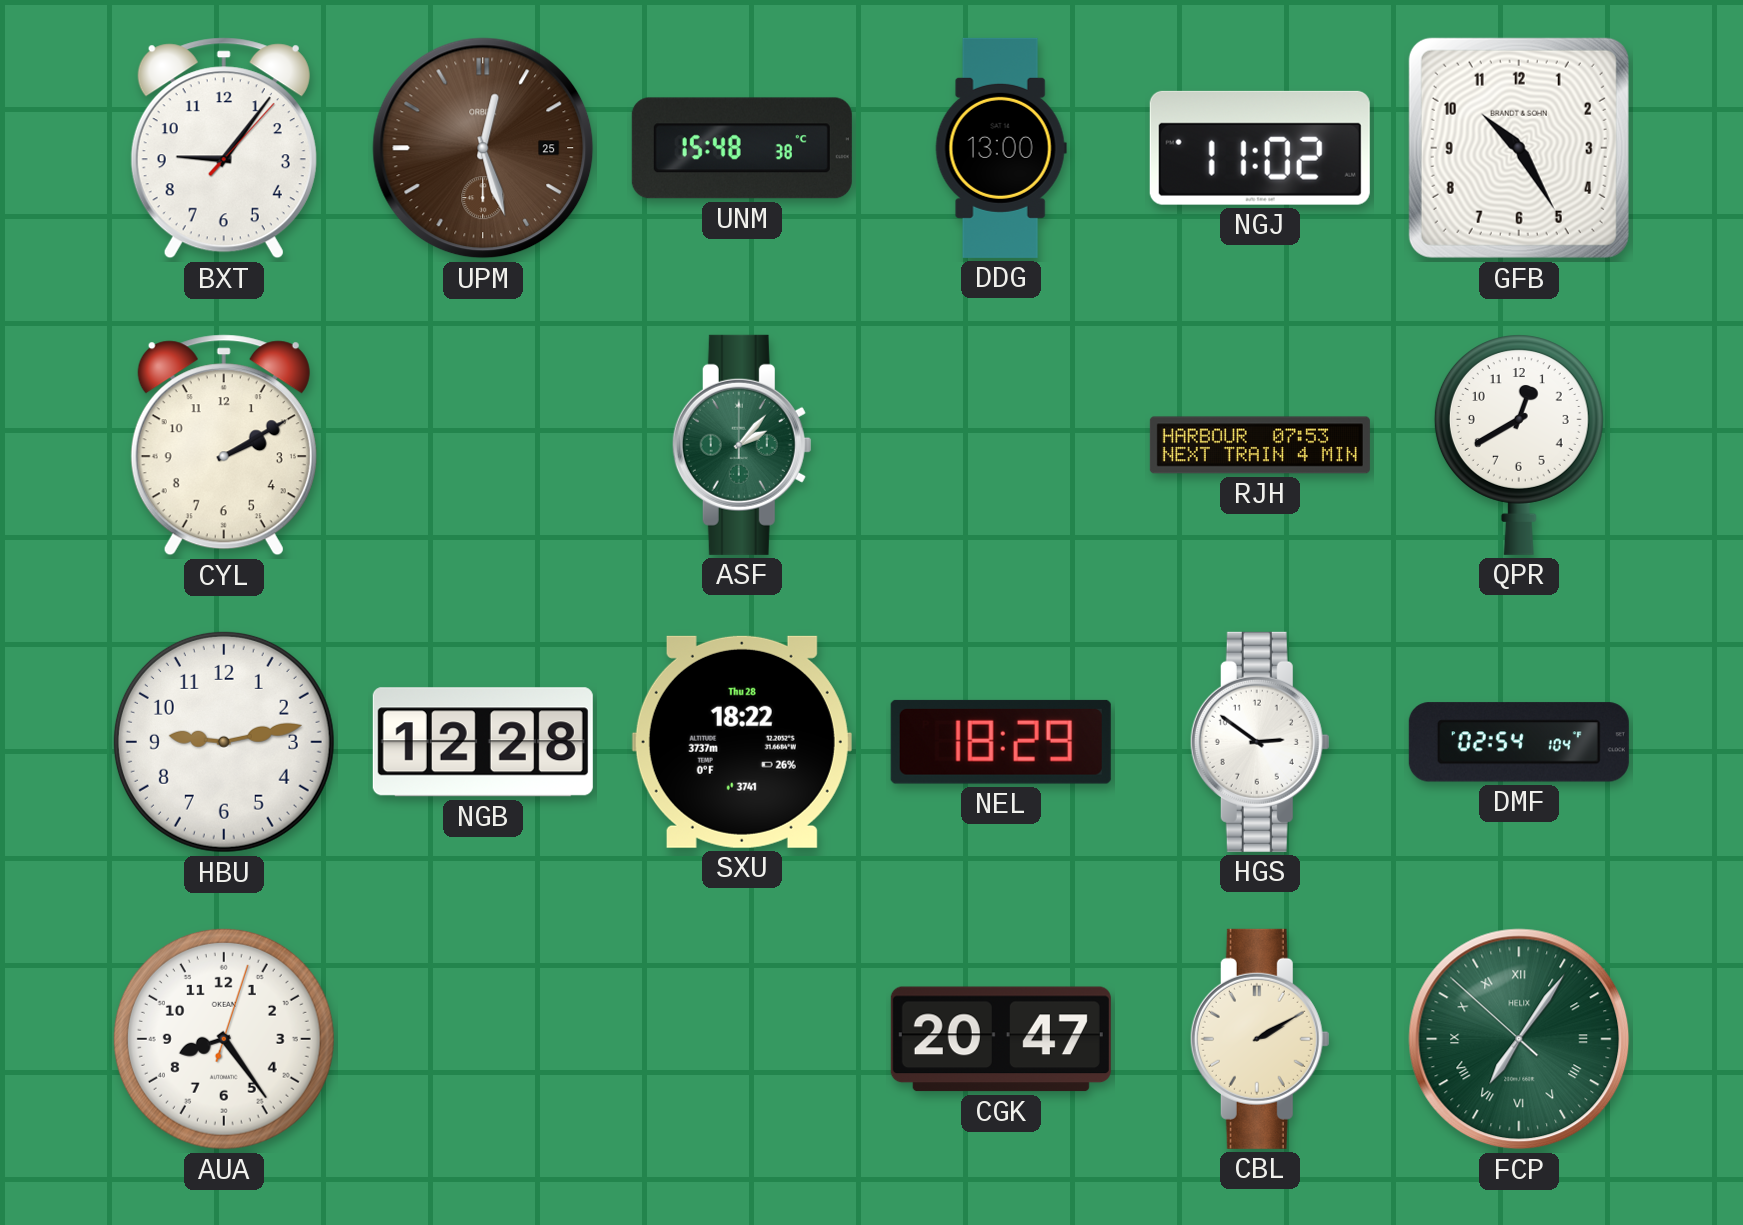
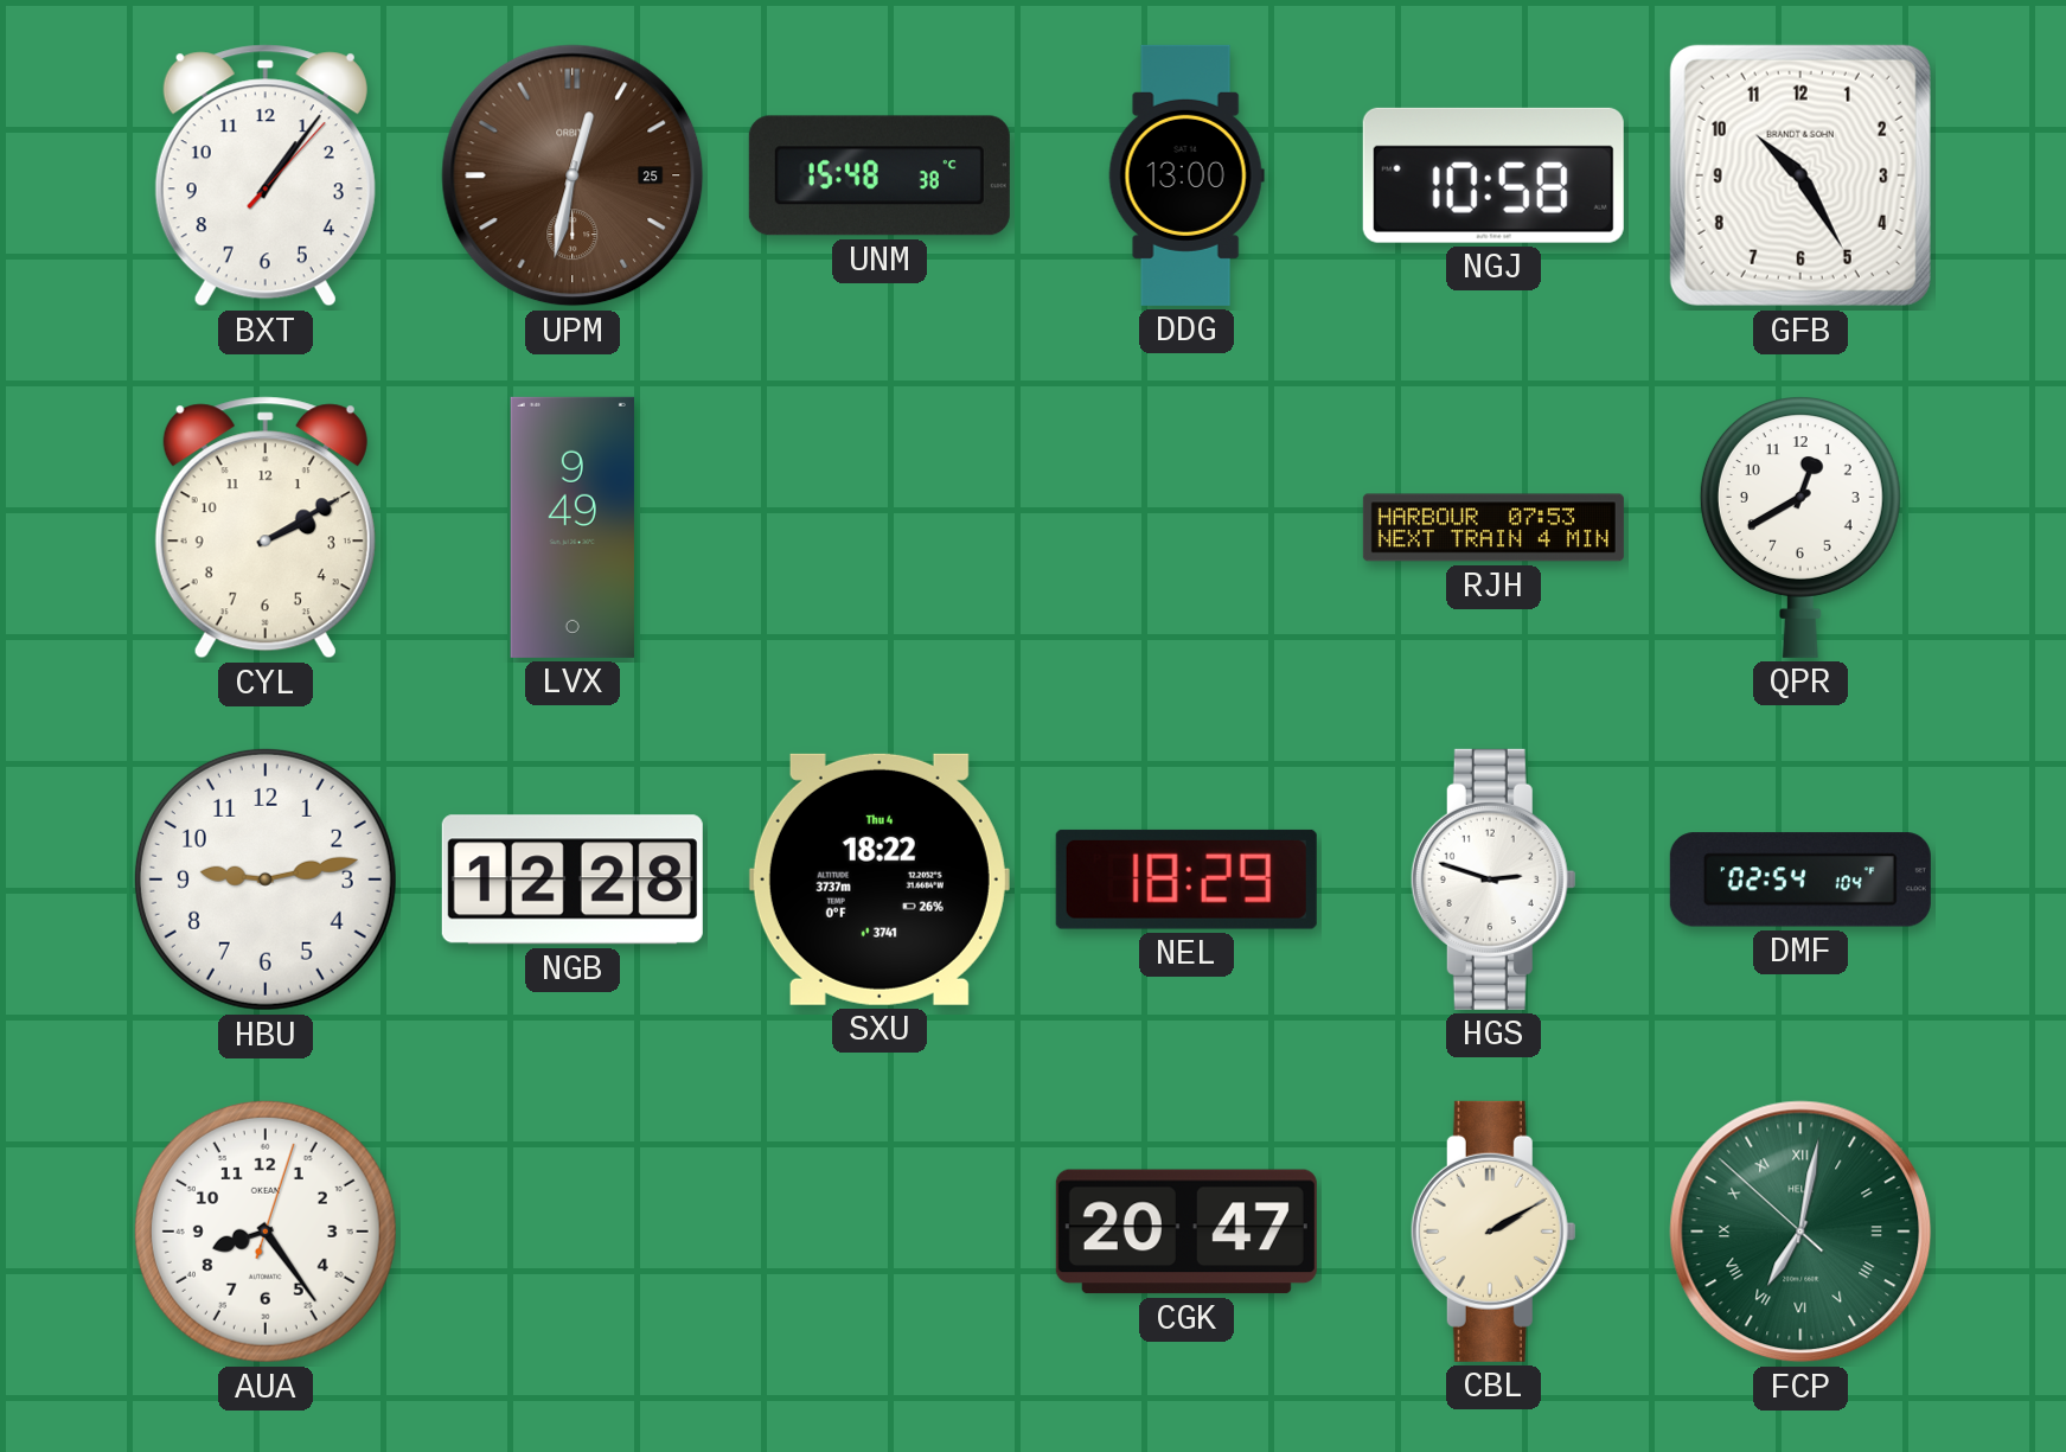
BXT: 9:06 -> 1:06
UPM: 12:27 -> 12:32
NGJ: 11:02 -> 10:58
LVX: none -> 9:49
ASF: 2:07 -> none
SXU date: Thu 28 -> Thu 4
HGS: 2:51 -> 2:48
FCP: 7:05 -> 7:01
